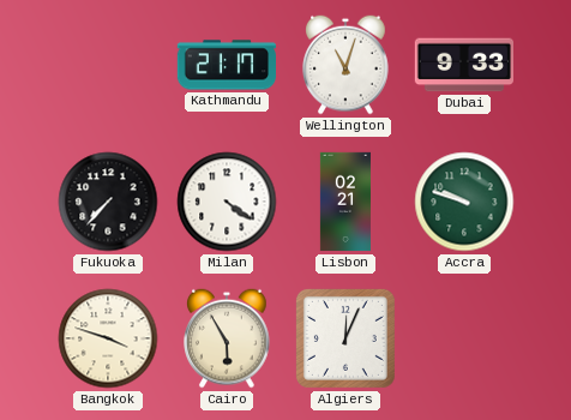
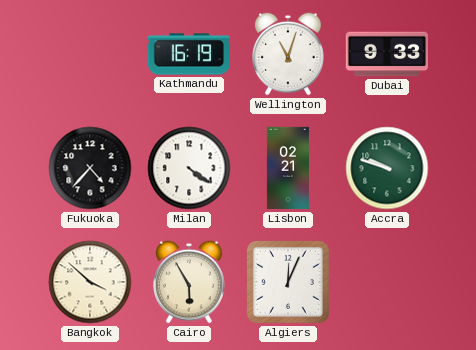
Kathmandu: 21:17 -> 16:19
Fukuoka: 7:37 -> 4:37
Bangkok: 3:48 -> 3:52
